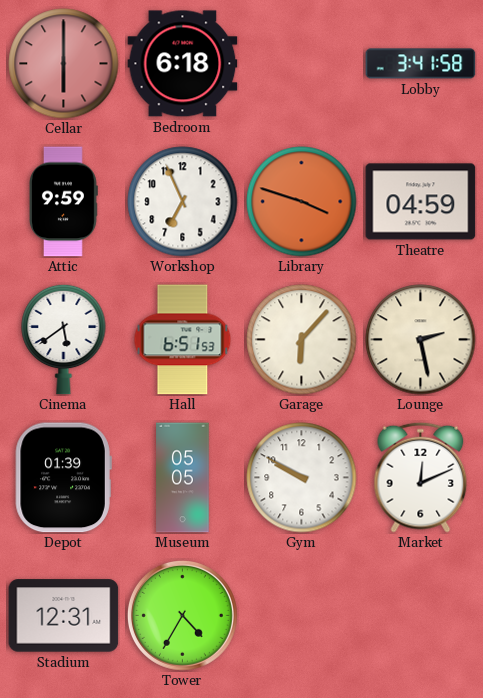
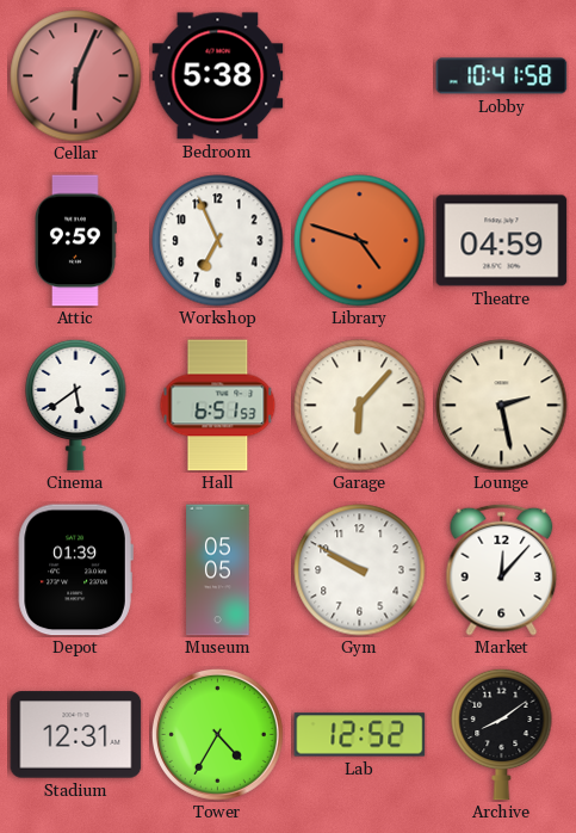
Cellar: 6:00 -> 6:04
Bedroom: 6:18 -> 5:38
Lobby: 3:41 -> 10:41
Library: 3:48 -> 4:48
Market: 12:11 -> 12:07
Lab: none -> 12:52
Archive: none -> 8:09
